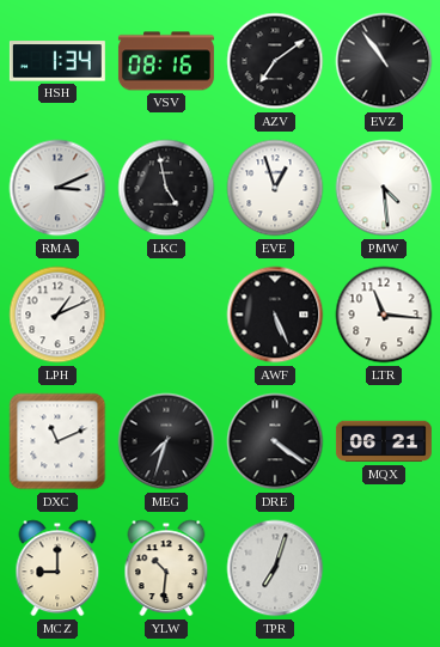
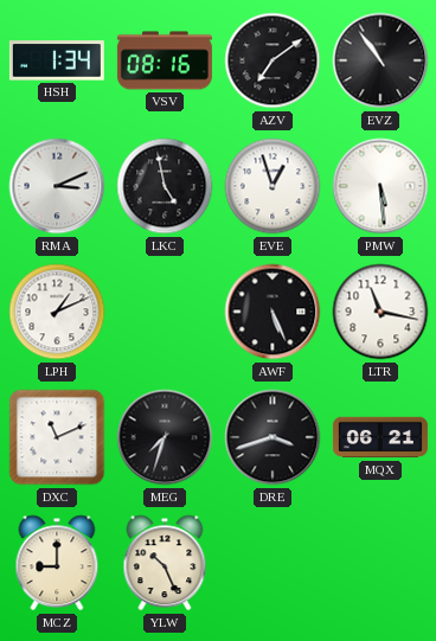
PMW: 4:29 -> 5:29
LTR: 11:16 -> 11:17
DRE: 4:21 -> 3:42
YLW: 10:31 -> 10:26
TPR: 7:03 -> none
